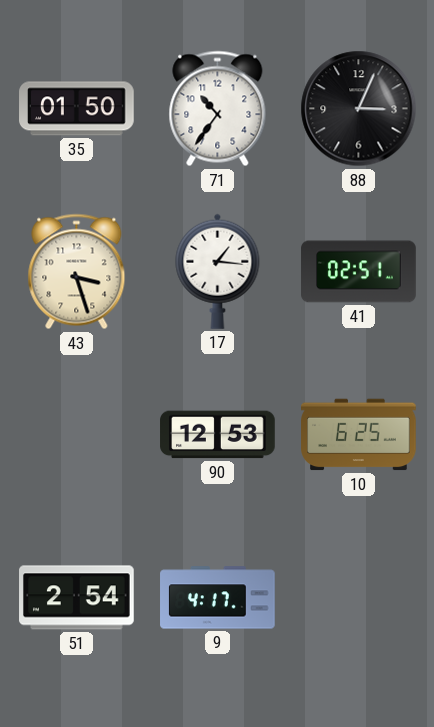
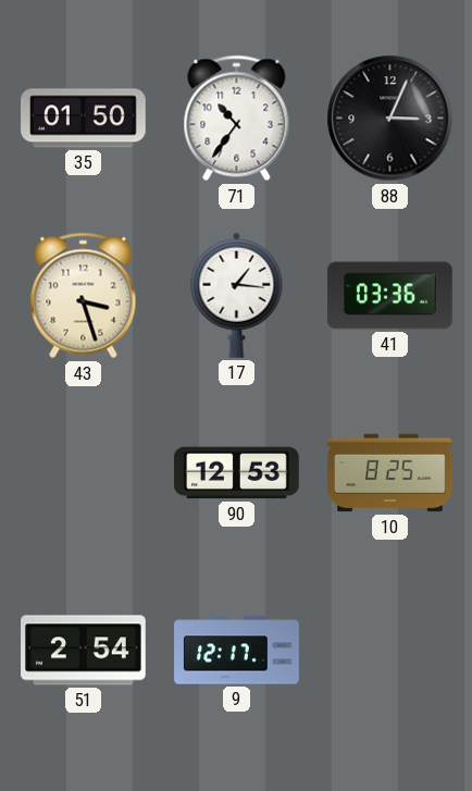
41: 02:51 -> 03:36
10: 6:25 -> 8:25
9: 4:17 -> 12:17
